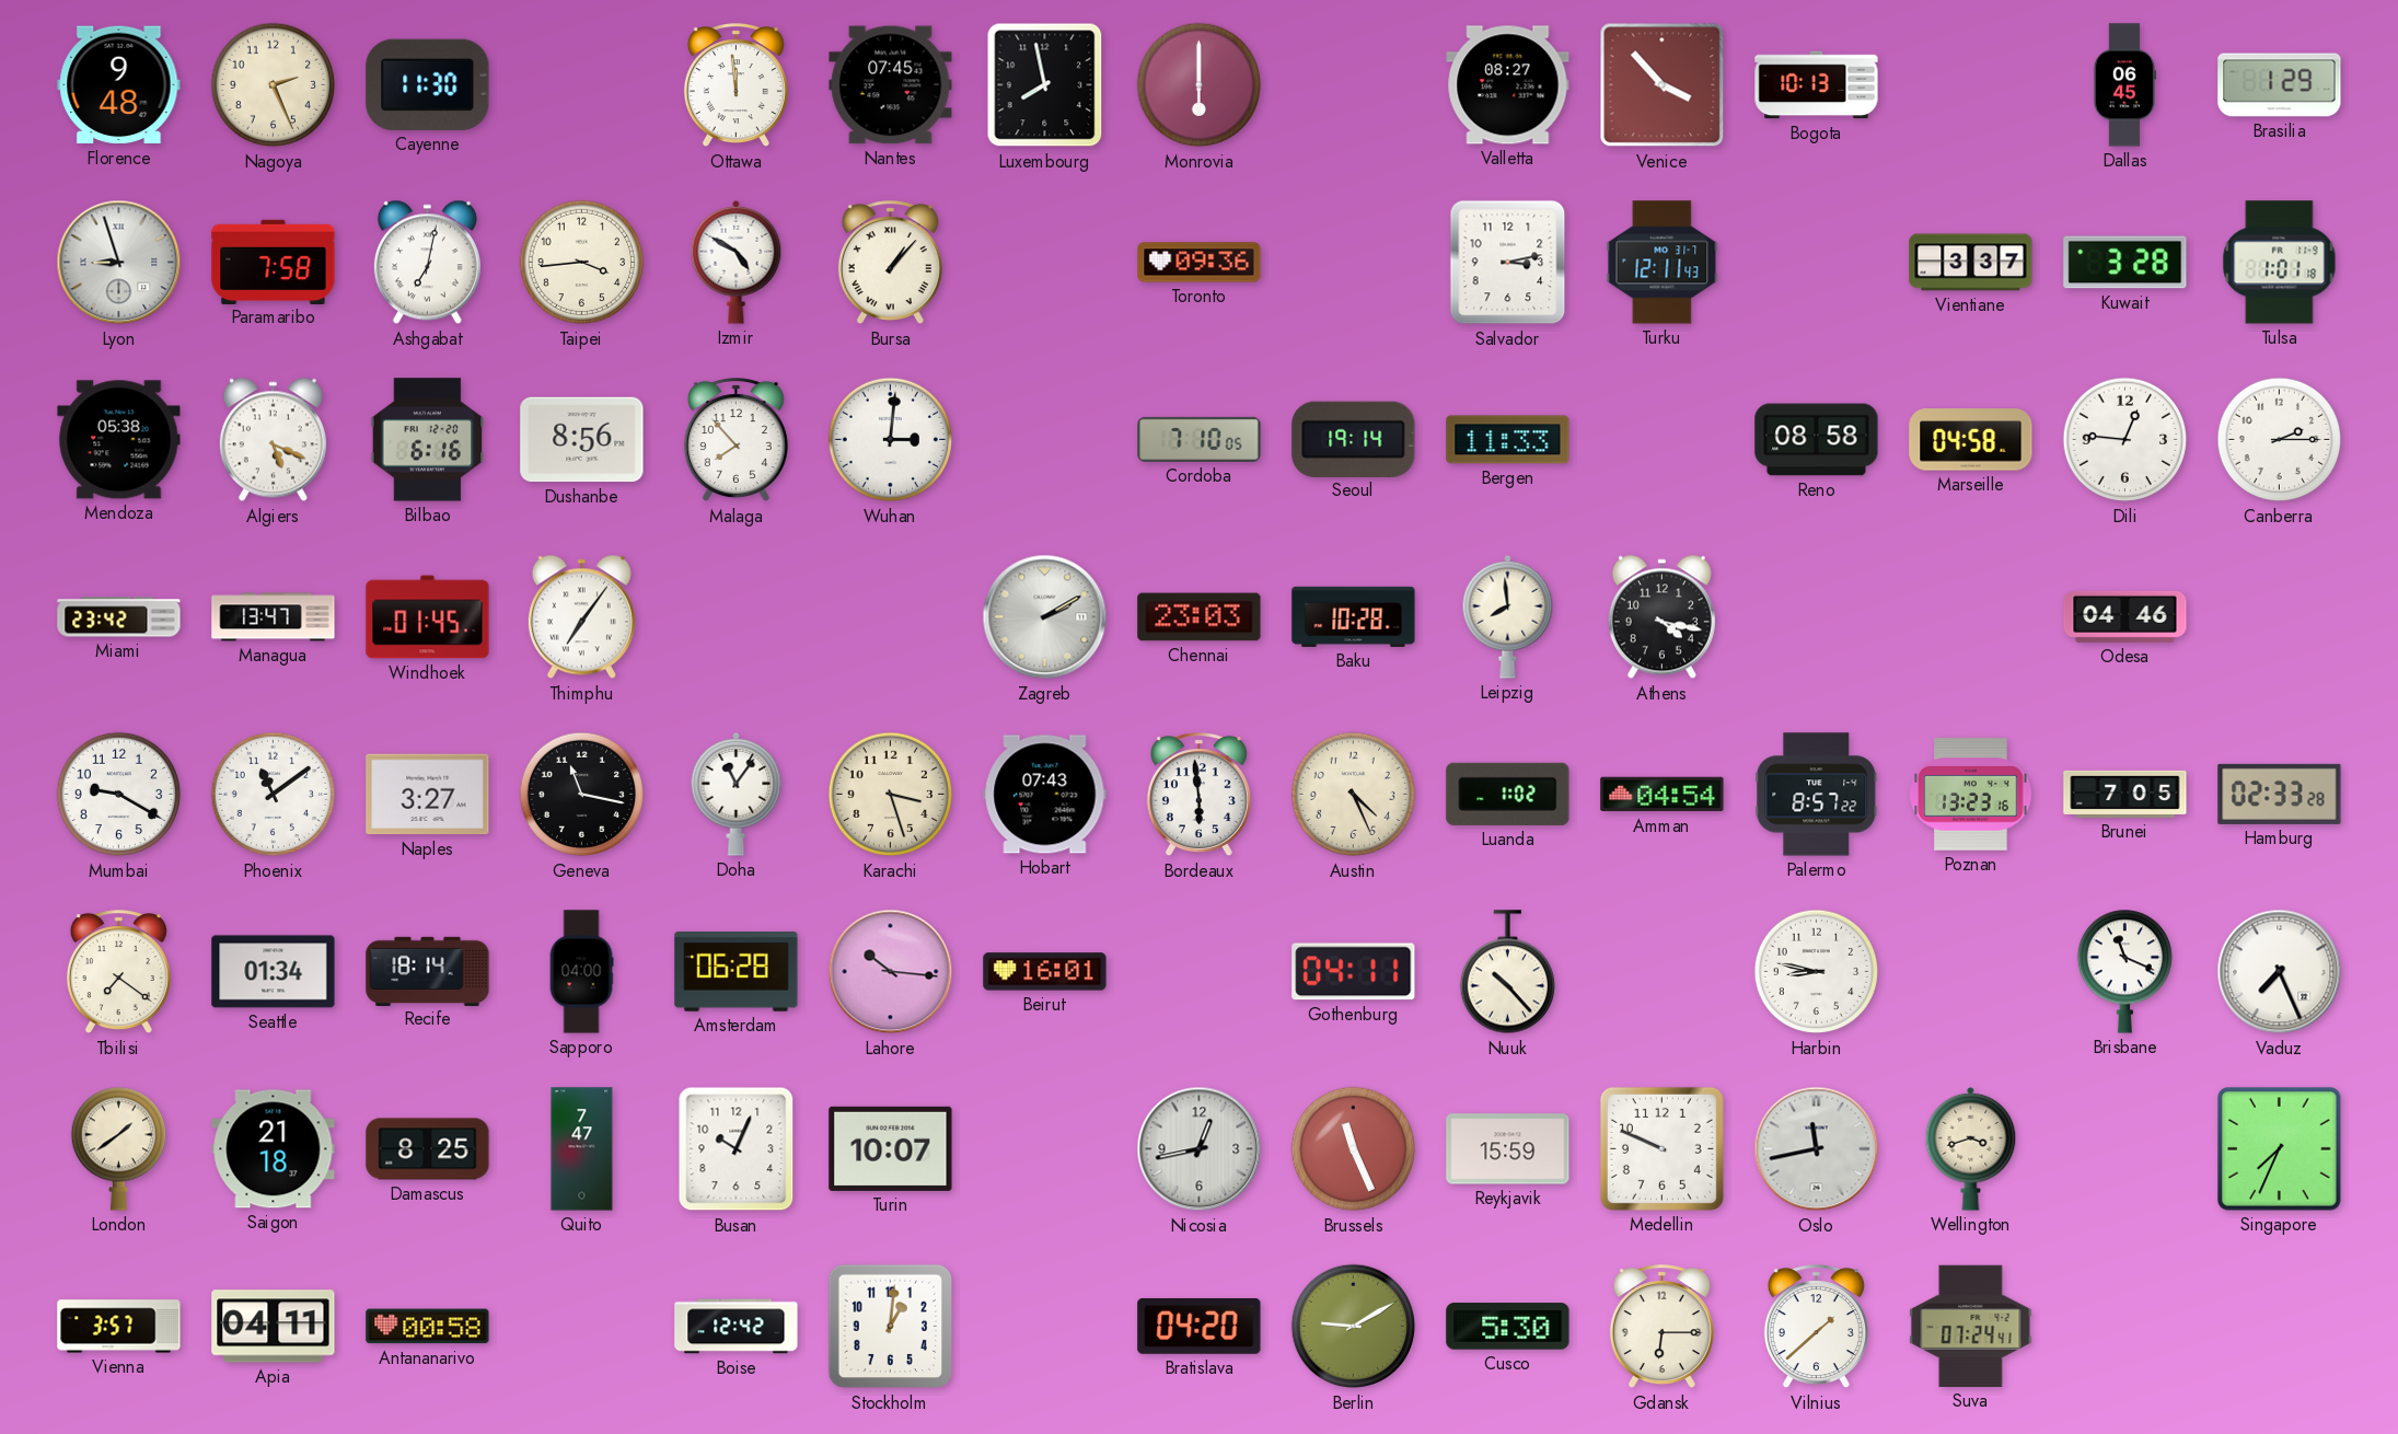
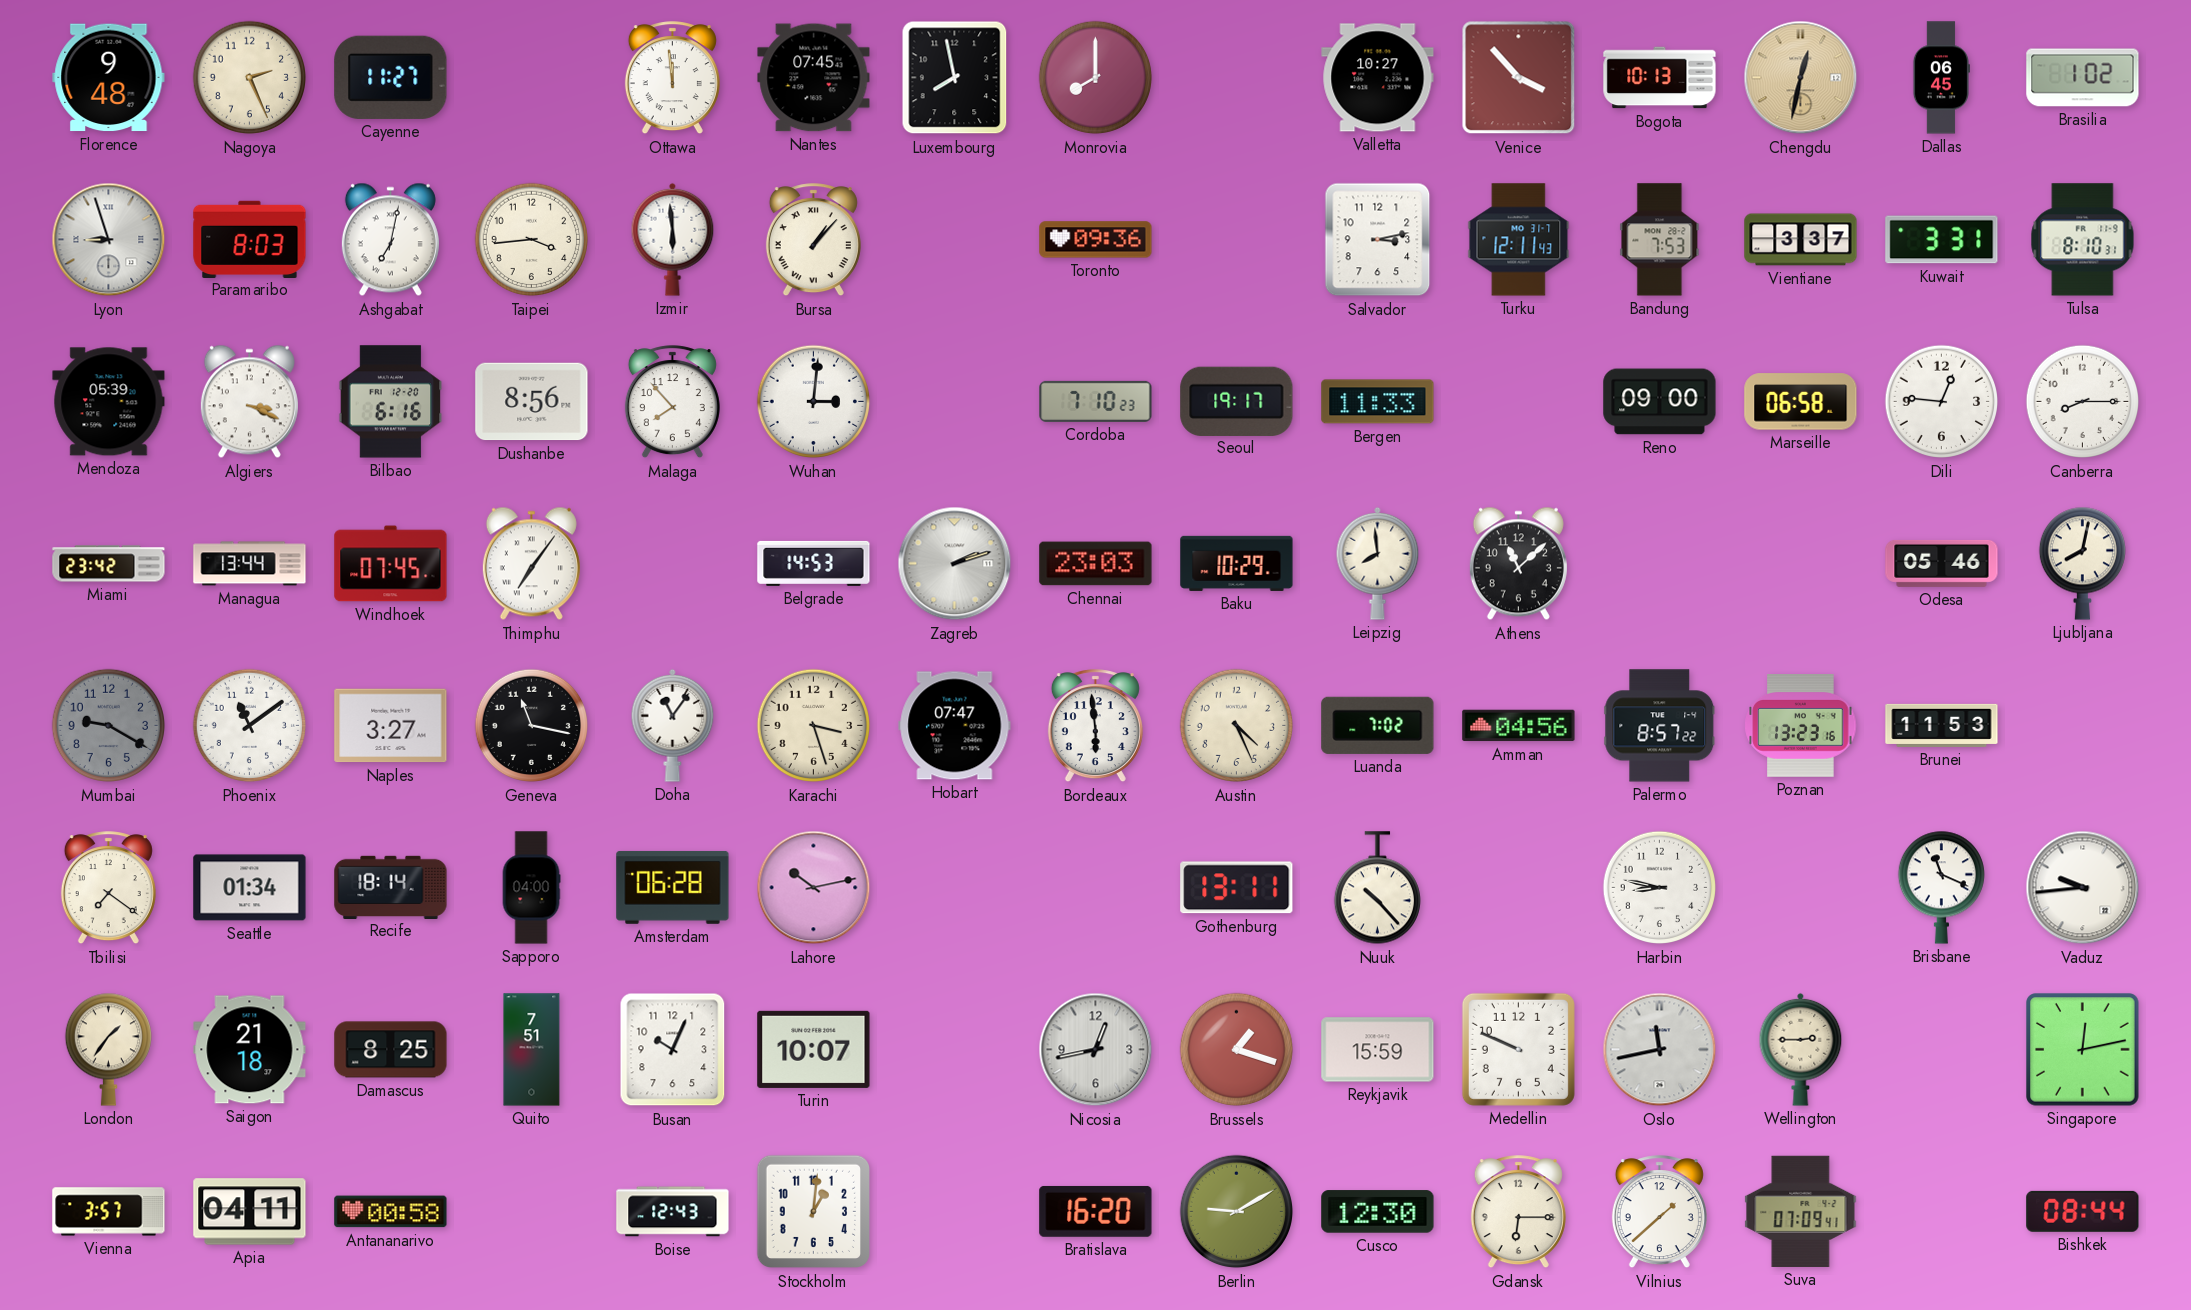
Cayenne: 11:30 -> 11:27
Monrovia: 6:00 -> 8:00
Valletta: 08:27 -> 10:27
Chengdu: none -> 12:32
Brasilia: 1:29 -> 1:02
Paramaribo: 7:58 -> 8:03
Izmir: 4:50 -> 5:59
Bandung: none -> 7:53
Kuwait: 3:28 -> 3:31
Tulsa: 1:01 -> 8:10
Mendoza: 05:38 -> 05:39
Algiers: 5:19 -> 3:19
Cordoba: 7:10:05 -> 7:10:23
Seoul: 19:14 -> 19:17
Reno: 08:58 -> 09:00
Marseille: 04:58 -> 06:58
Canberra: 2:15 -> 8:15
Managua: 13:47 -> 13:44
Windhoek: 01:45 -> 07:45
Belgrade: none -> 14:53
Zagreb: 2:10 -> 2:12
Baku: 10:28 -> 10:29
Athens: 4:17 -> 11:08
Odesa: 04:46 -> 05:46
Ljubljana: none -> 8:02
Mumbai dial: white -> grey
Hobart: 07:43 -> 07:47
Luanda: 1:02 -> 7:02
Amman: 04:54 -> 04:56
Brunei: 7:05 -> 11:53
Hamburg: 02:33 -> none
Lahore: 10:16 -> 10:13
Beirut: 16:01 -> none
Gothenburg: 04:11 -> 13:11
Vaduz: 7:26 -> 9:44
London: 1:39 -> 1:36
Quito: 7:47 -> 7:51
Brussels: 11:26 -> 1:18
Wellington: 3:42 -> 2:45
Singapore: 7:34 -> 12:13
Boise: 12:42 -> 12:43
Bratislava: 04:20 -> 16:20
Cusco: 5:30 -> 12:30
Suva: 07:24 -> 07:09
Bishkek: none -> 08:44
